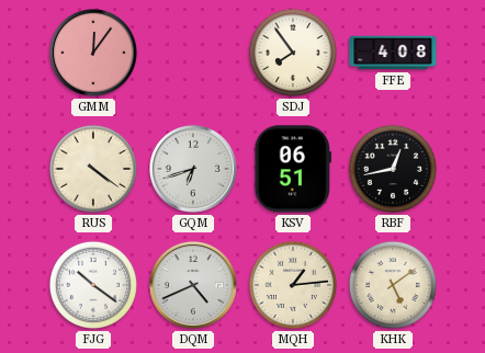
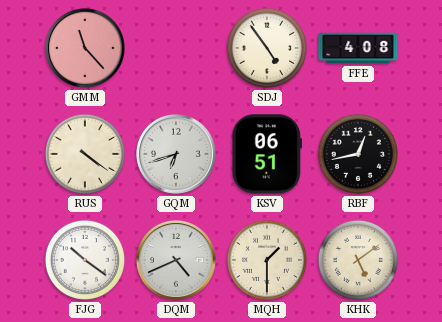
GMM: 12:06 -> 11:23
SDJ: 7:54 -> 4:54
MQH: 1:14 -> 1:30
